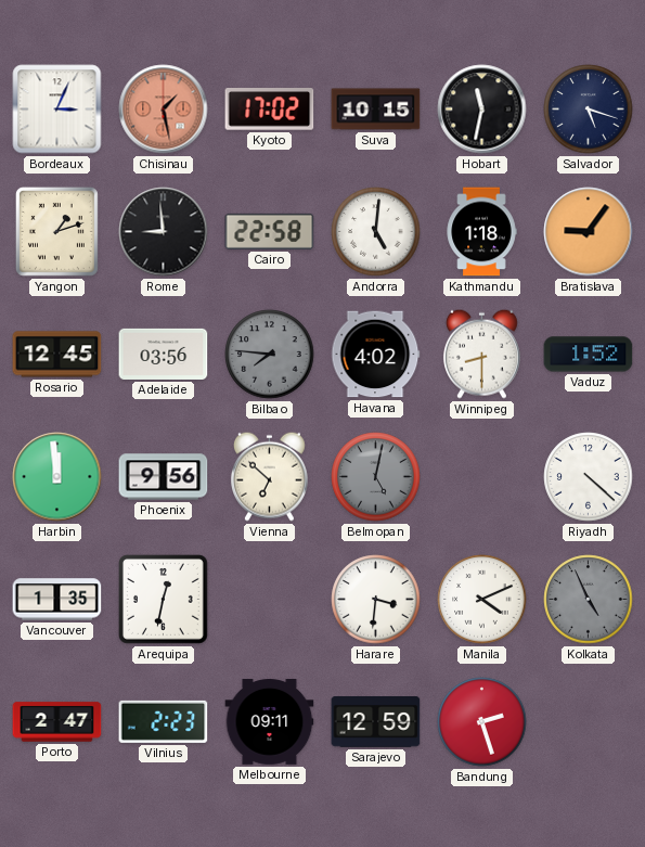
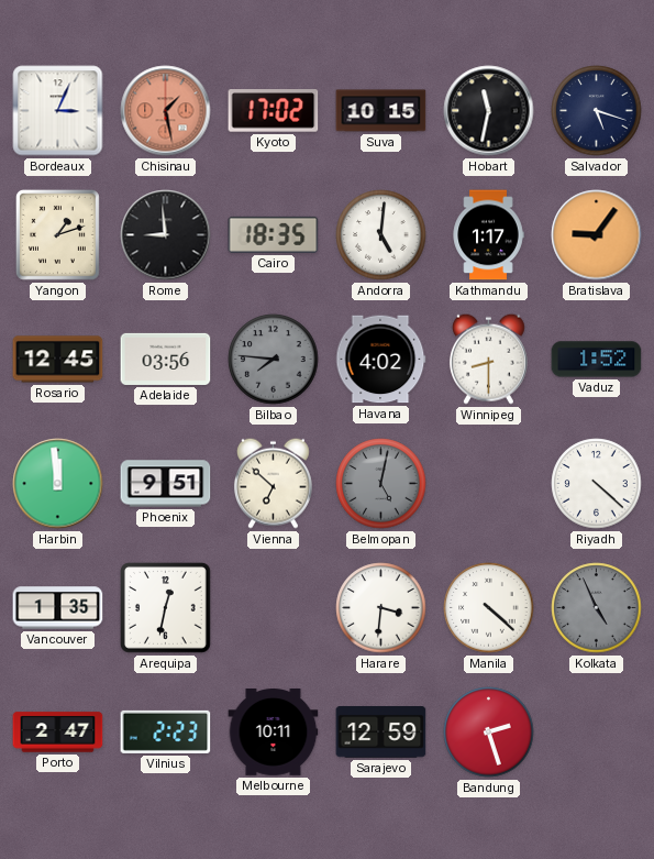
Cairo: 22:58 -> 18:35
Kathmandu: 1:18 -> 1:17
Phoenix: 9:56 -> 9:51
Manila: 4:11 -> 4:22
Melbourne: 09:11 -> 10:11
